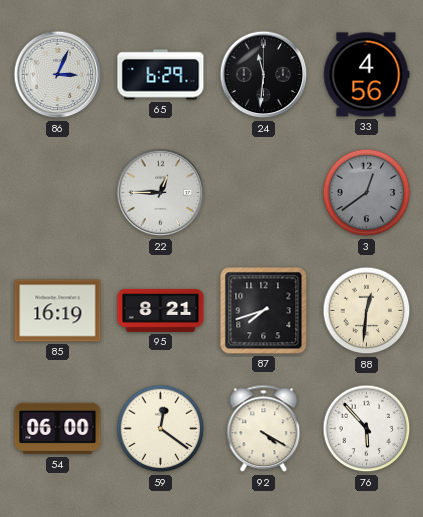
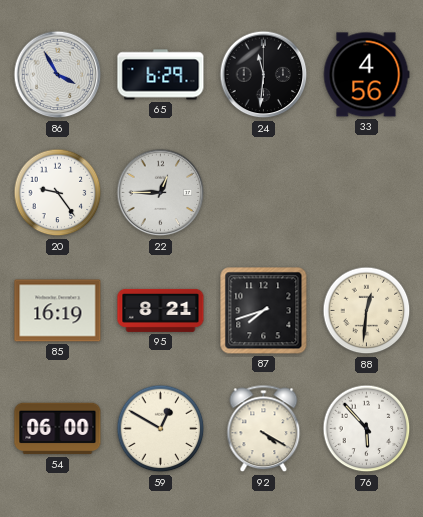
86: 3:04 -> 3:55
20: none -> 9:24
3: 12:39 -> none
59: 12:21 -> 12:50
